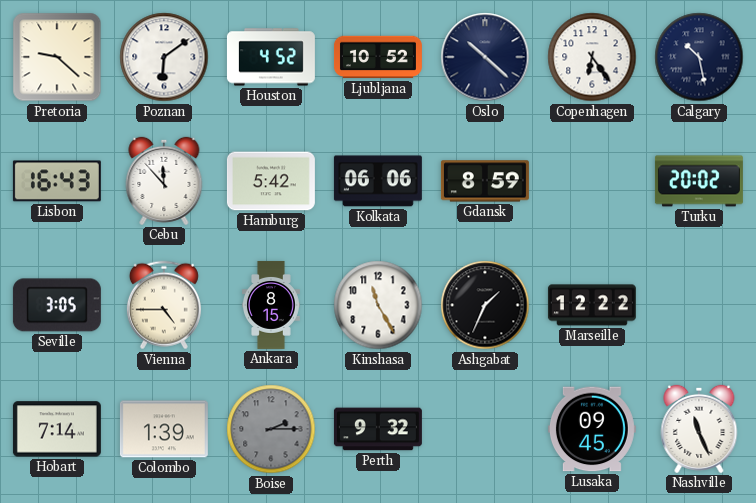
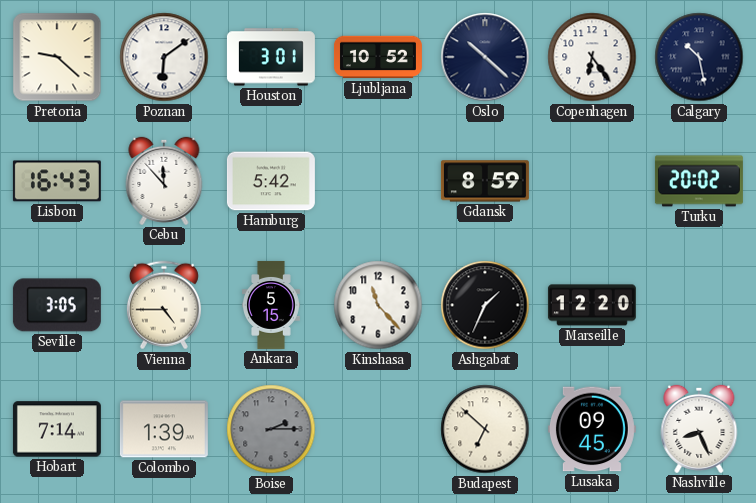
Houston: 4:52 -> 3:01
Kolkata: 06:06 -> none
Ankara: 8:15 -> 5:15
Kinshasa: 11:25 -> 11:23
Marseille: 12:22 -> 12:20
Perth: 9:32 -> none
Budapest: none -> 6:52
Nashville: 11:26 -> 8:26
